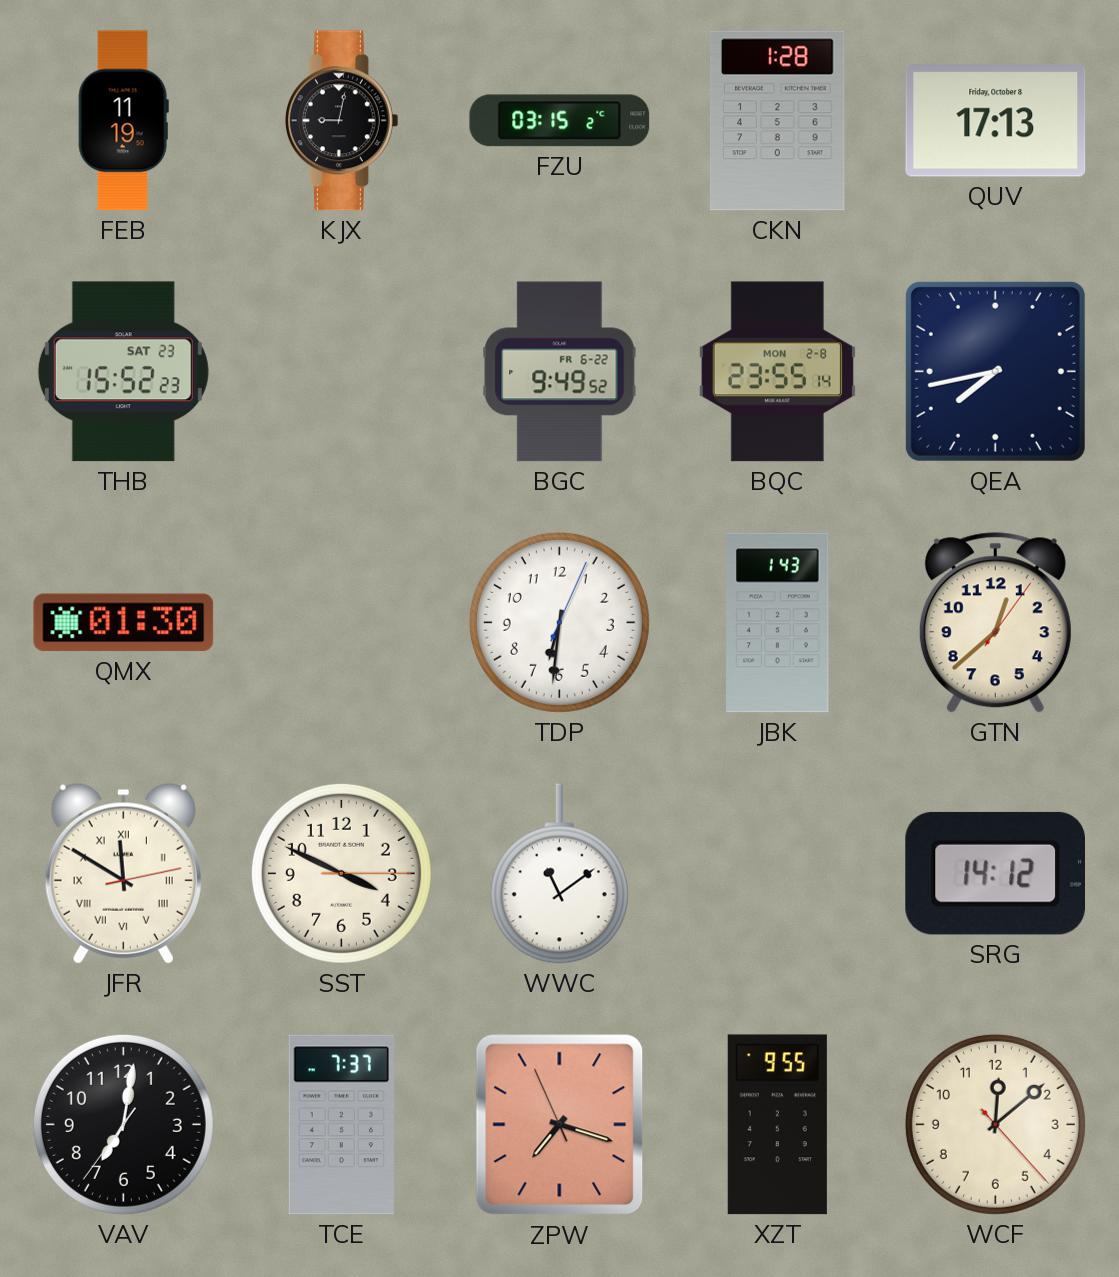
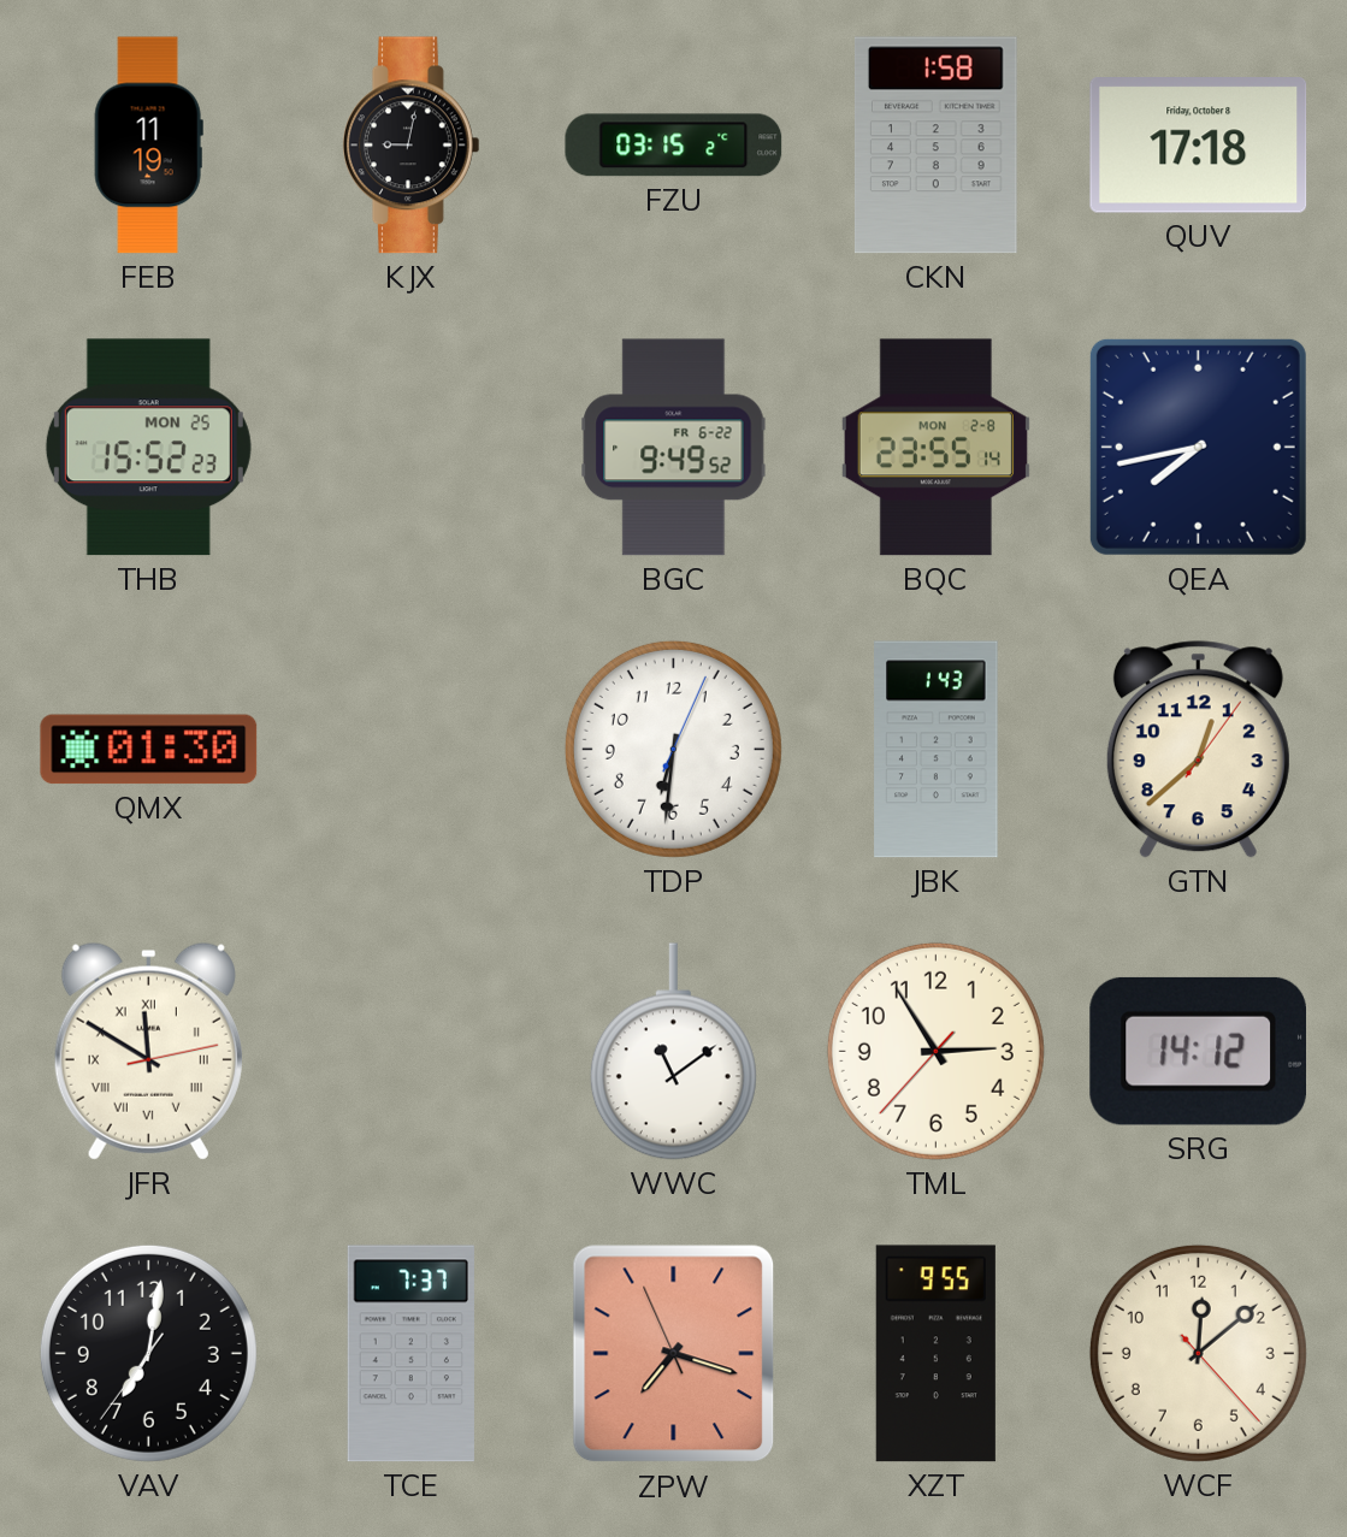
CKN: 1:28 -> 1:58
QUV: 17:13 -> 17:18
THB date: SAT 23 -> MON 25
SST: 3:49 -> none
TML: none -> 2:54
